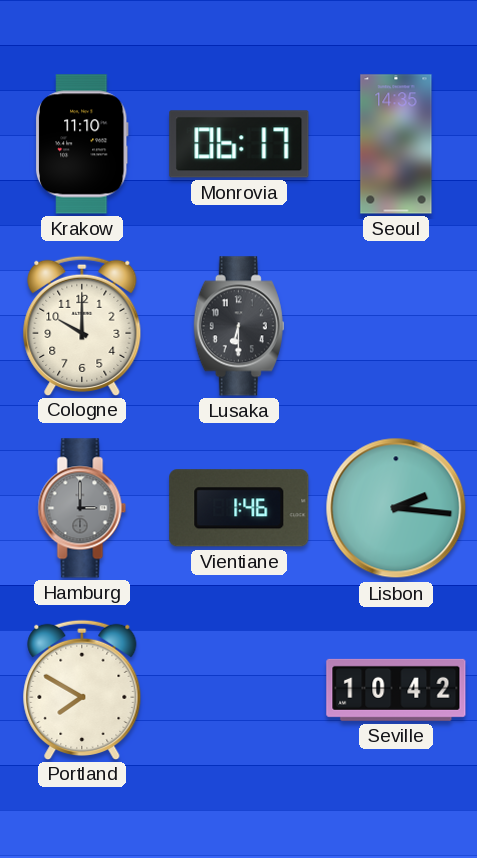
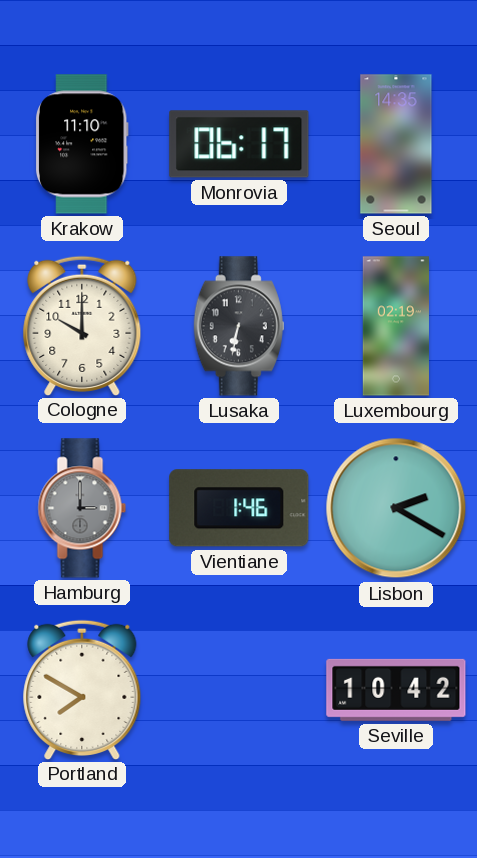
Lusaka: 6:30 -> 6:32
Luxembourg: none -> 02:19
Lisbon: 2:16 -> 2:20
